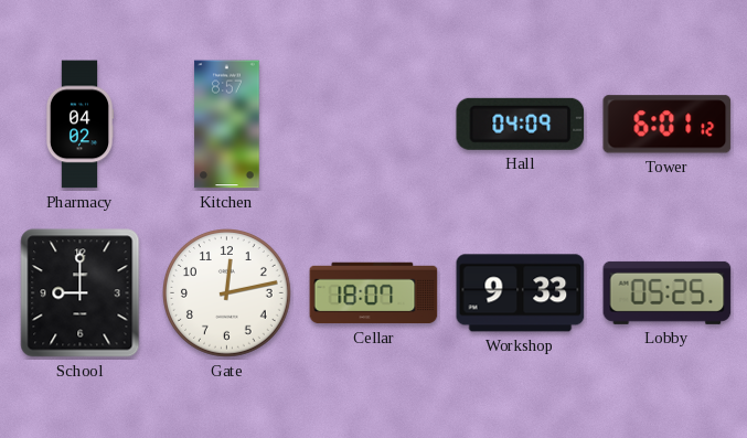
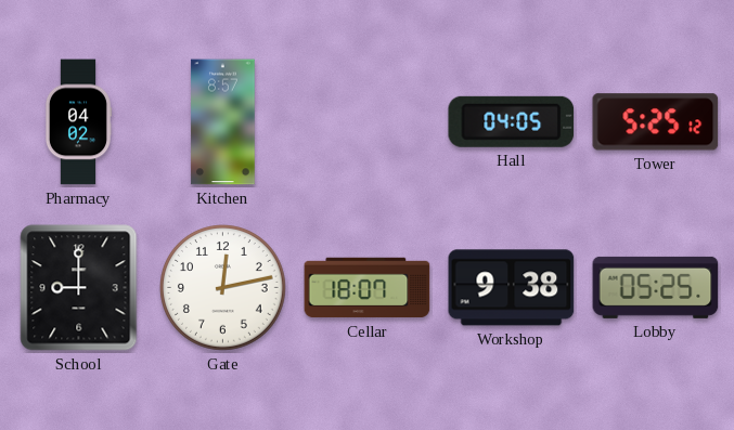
Hall: 04:09 -> 04:05
Tower: 6:01 -> 5:25
Workshop: 9:33 -> 9:38
